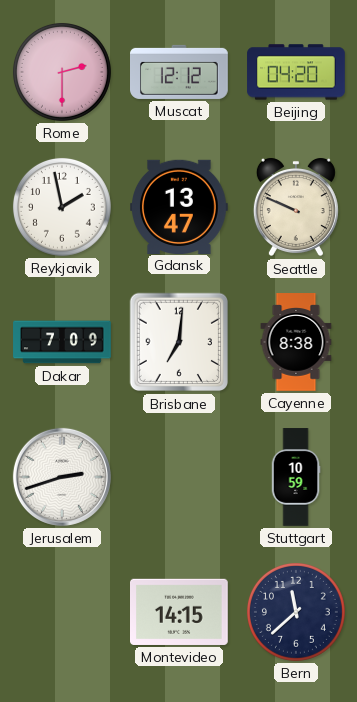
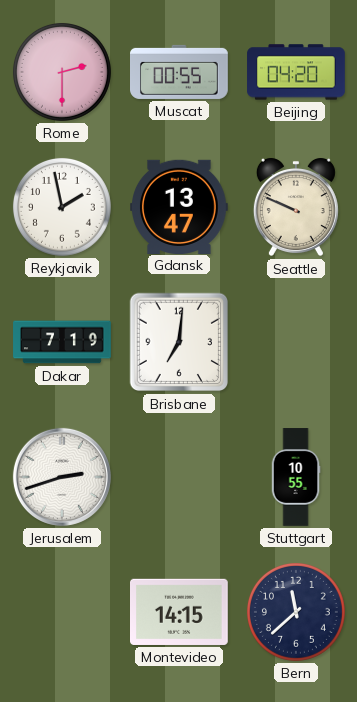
Muscat: 12:12 -> 00:55
Dakar: 7:09 -> 7:19
Cayenne: 8:38 -> none
Stuttgart: 10:59 -> 10:55
